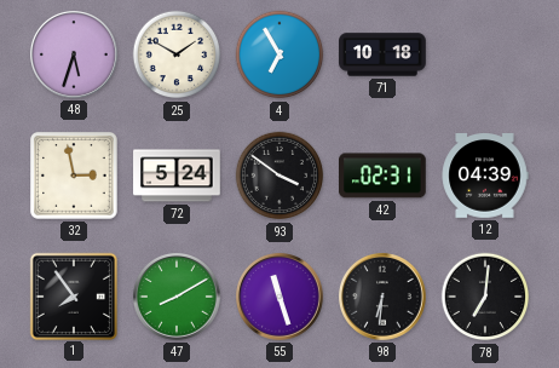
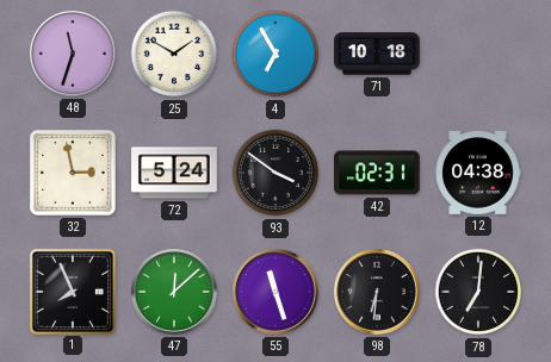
48: 5:33 -> 11:33
12: 04:39 -> 04:38
1: 7:54 -> 7:56
47: 8:10 -> 12:08
